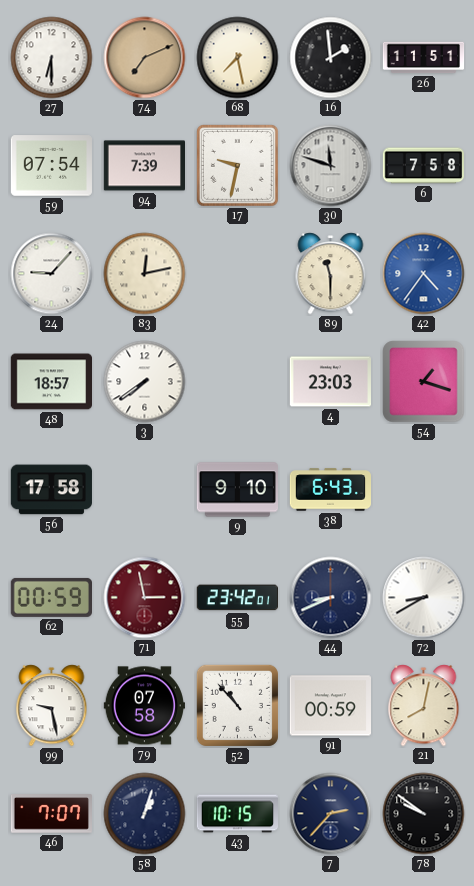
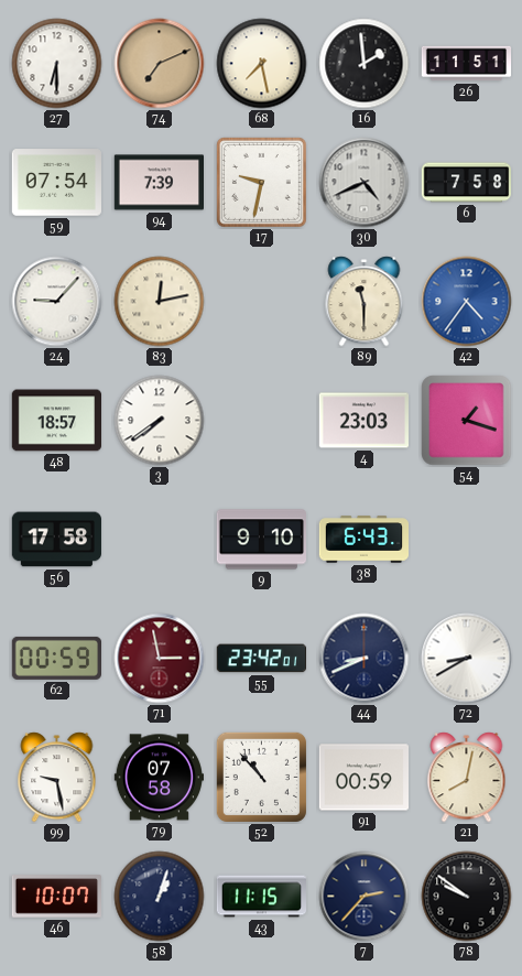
30: 11:48 -> 4:41
46: 7:07 -> 10:07
43: 10:15 -> 11:15
